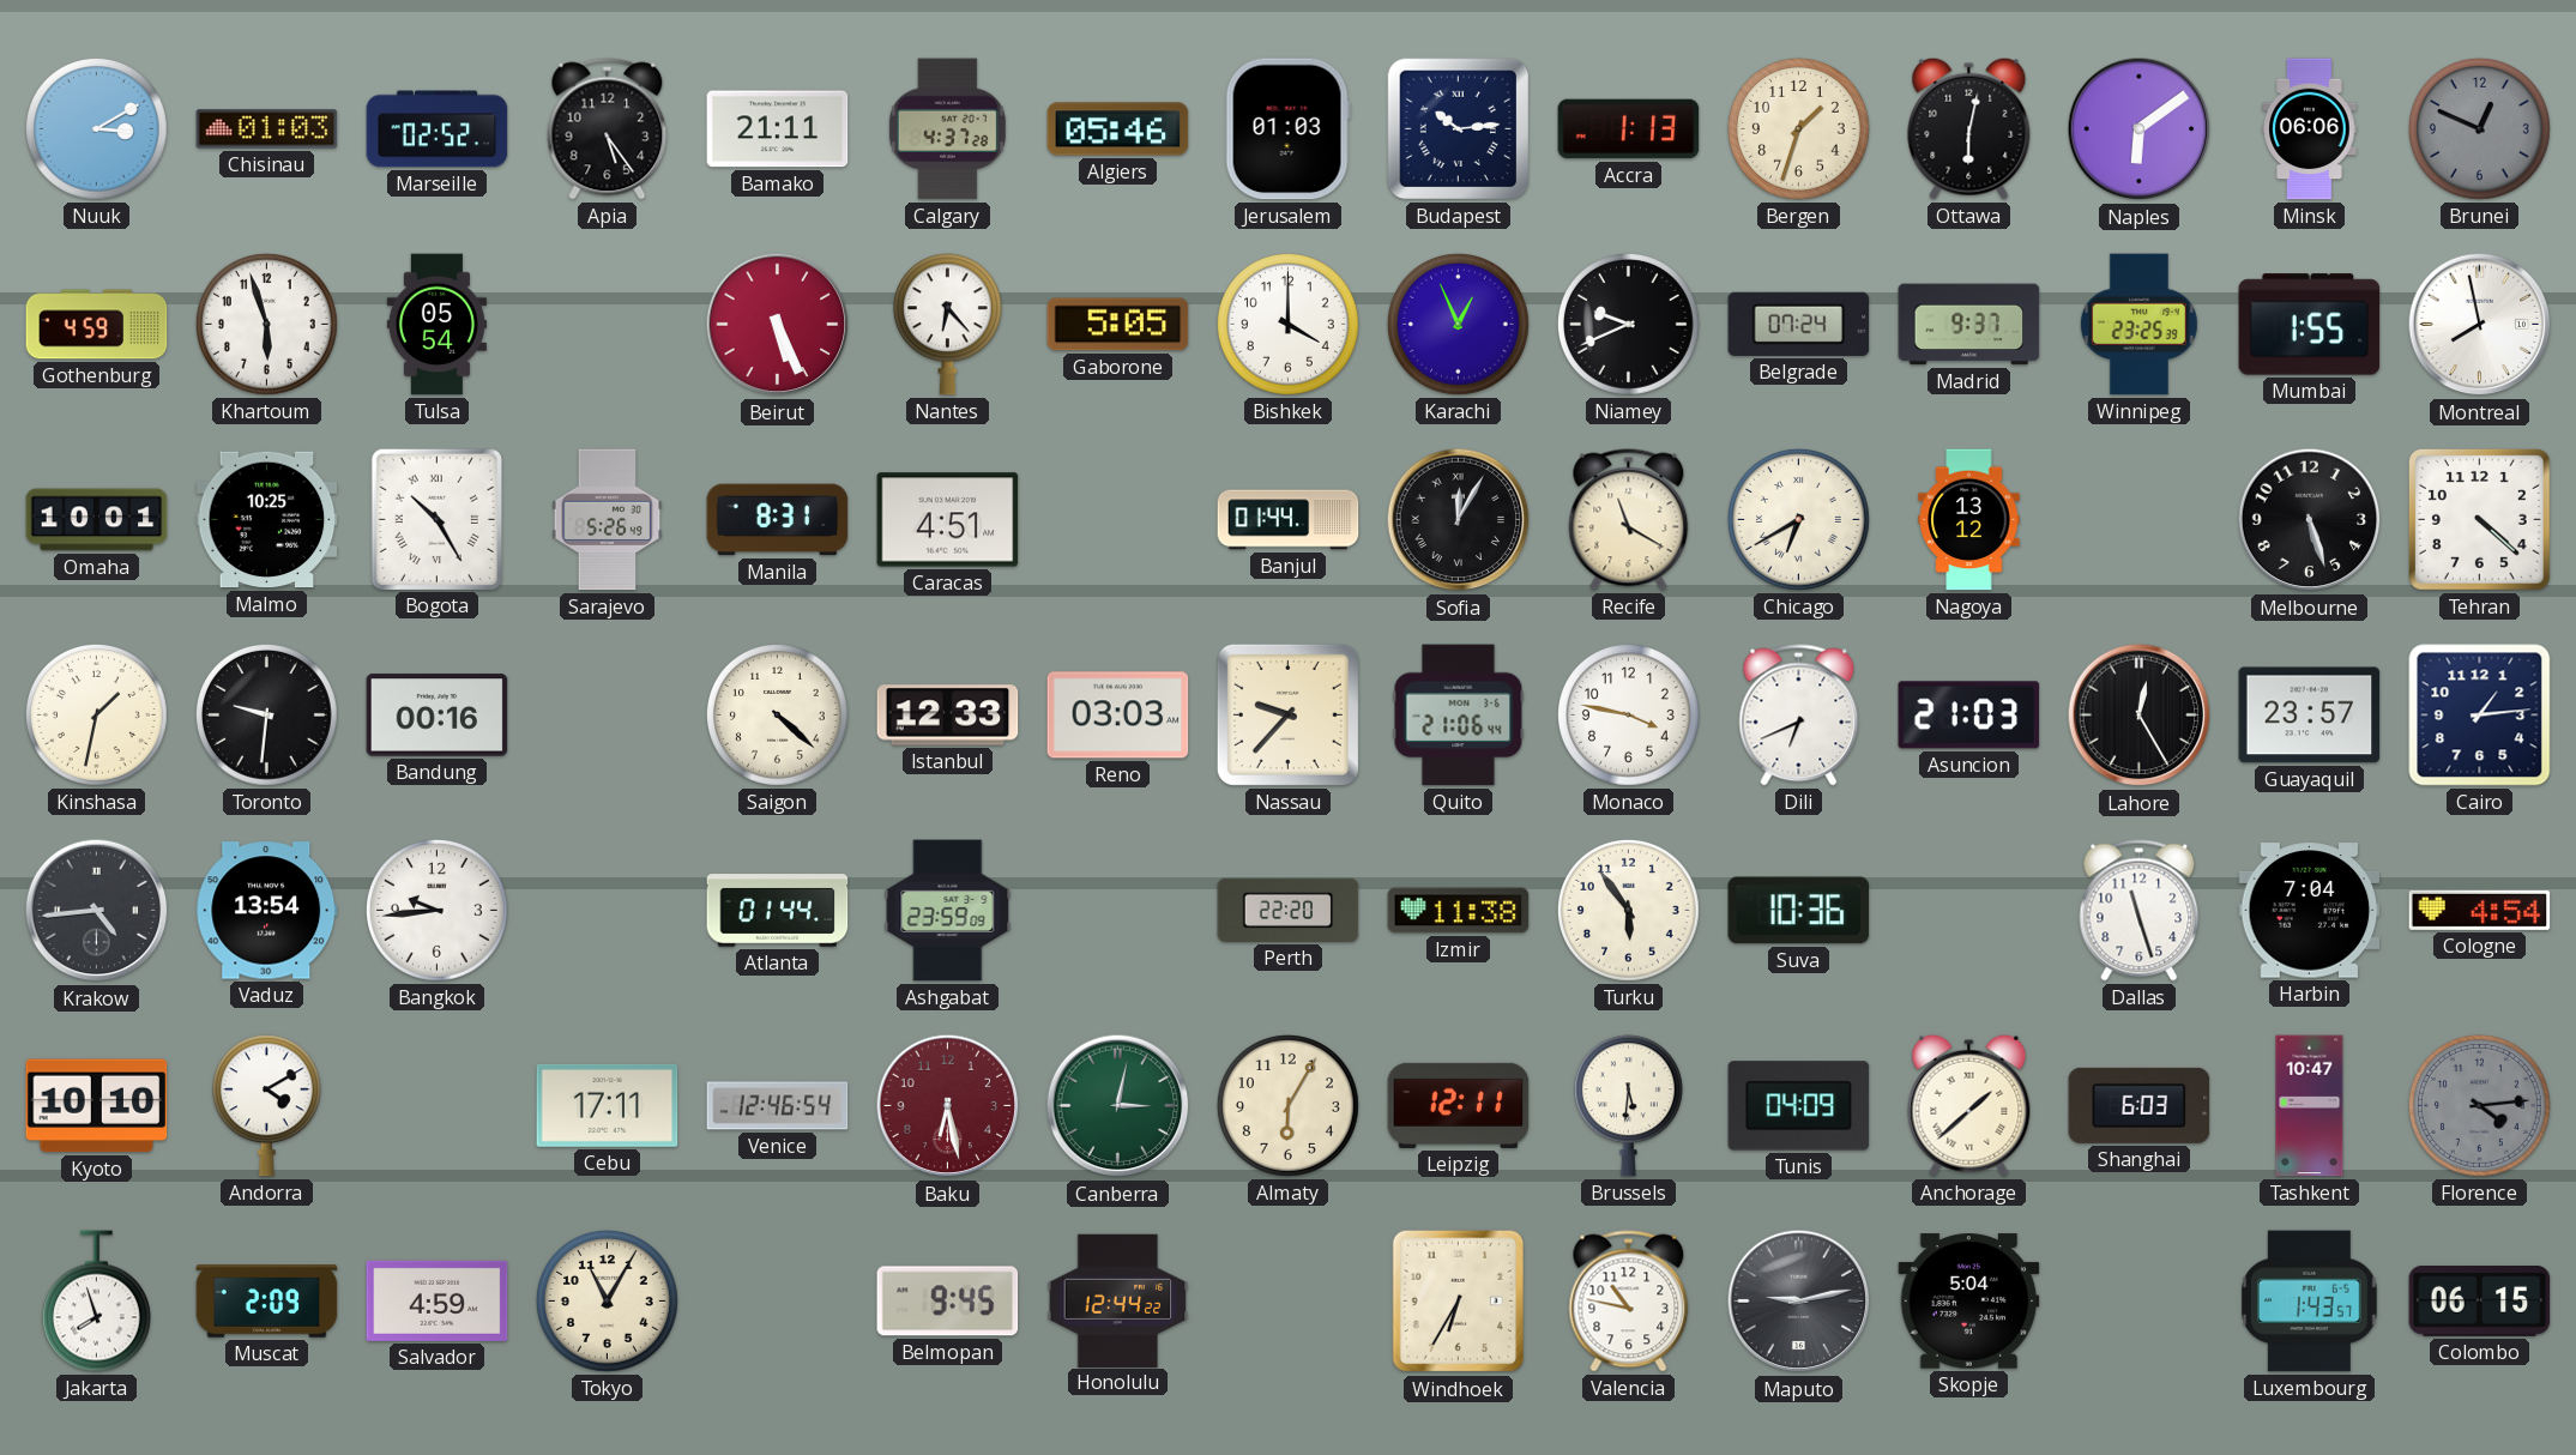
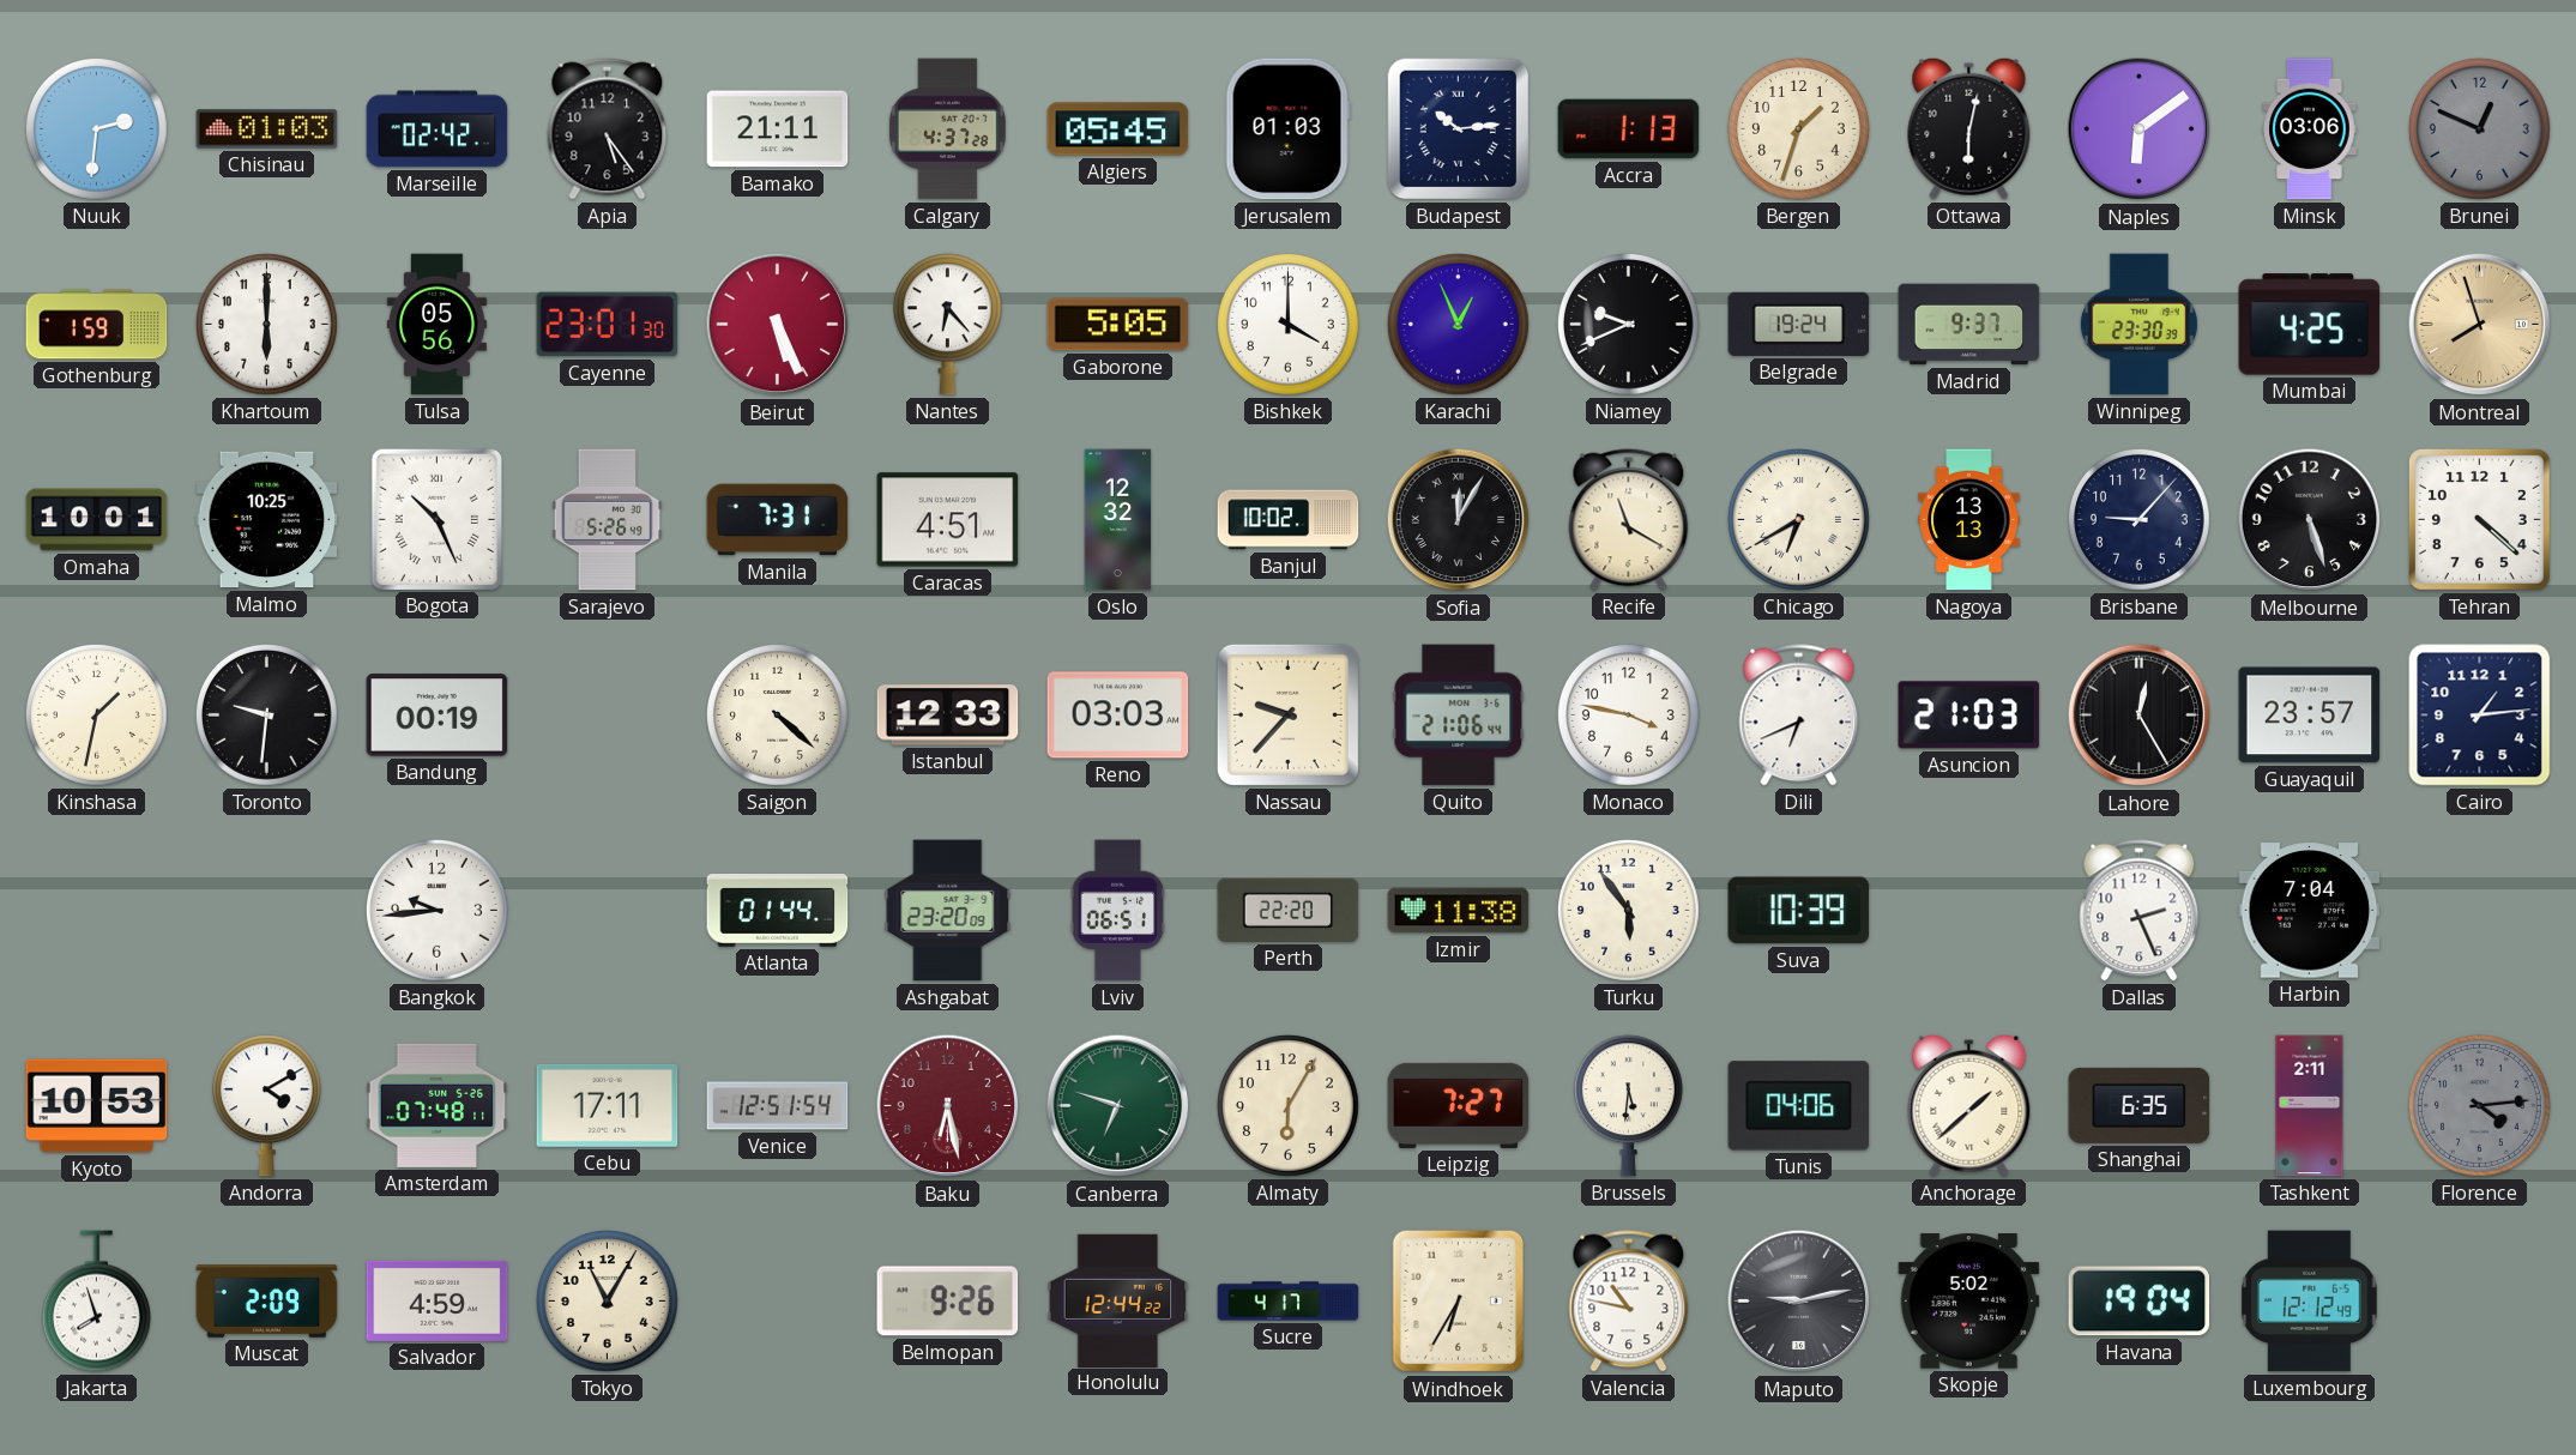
Nuuk: 3:10 -> 2:31
Marseille: 02:52 -> 02:42
Algiers: 05:46 -> 05:45
Minsk: 06:06 -> 03:06
Gothenburg: 4:59 -> 1:59
Khartoum: 5:57 -> 6:00
Tulsa: 05:54 -> 05:56
Cayenne: none -> 23:01
Belgrade: 07:24 -> 19:24
Winnipeg: 23:25 -> 23:30
Mumbai: 1:55 -> 4:25
Montreal: 7:58 -> 7:57
Montreal dial: white -> champagne
Bogota: 10:25 -> 10:26
Manila: 8:31 -> 7:31
Oslo: none -> 12:32
Banjul: 01:44 -> 10:02
Nagoya: 13:12 -> 13:13
Brisbane: none -> 9:07
Bandung: 00:16 -> 00:19
Krakow: 4:44 -> none
Vaduz: 13:54 -> none
Ashgabat: 23:59 -> 23:20
Lviv: none -> 06:51
Suva: 10:36 -> 10:39
Dallas: 11:27 -> 2:26
Cologne: 4:54 -> none
Kyoto: 10:10 -> 10:53
Amsterdam: none -> 07:48
Venice: 12:46 -> 12:51
Canberra: 3:02 -> 6:48
Leipzig: 12:11 -> 7:27
Tunis: 04:09 -> 04:06
Shanghai: 6:03 -> 6:35
Tashkent: 10:47 -> 2:11
Belmopan: 9:45 -> 9:26
Sucre: none -> 4:17
Skopje: 5:04 -> 5:02
Havana: none -> 19:04
Luxembourg: 1:43 -> 12:12
Colombo: 06:15 -> none
